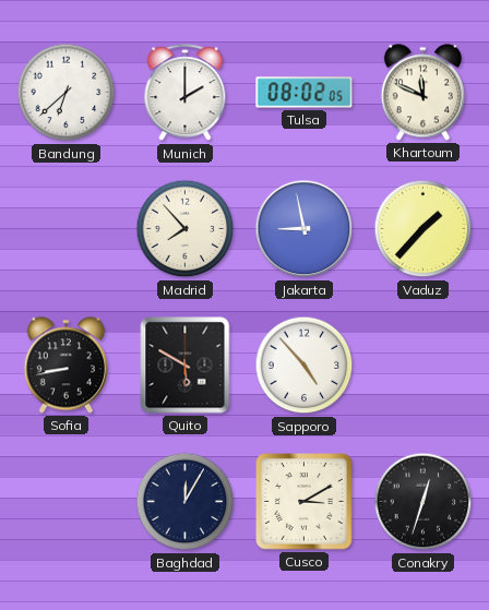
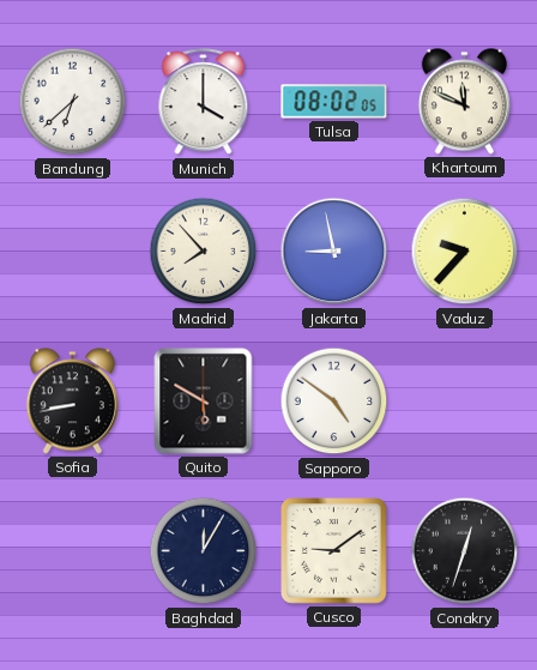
Munich: 2:00 -> 4:00
Vaduz: 1:37 -> 9:37
Sapporo: 4:53 -> 4:51
Cusco: 3:10 -> 9:09
